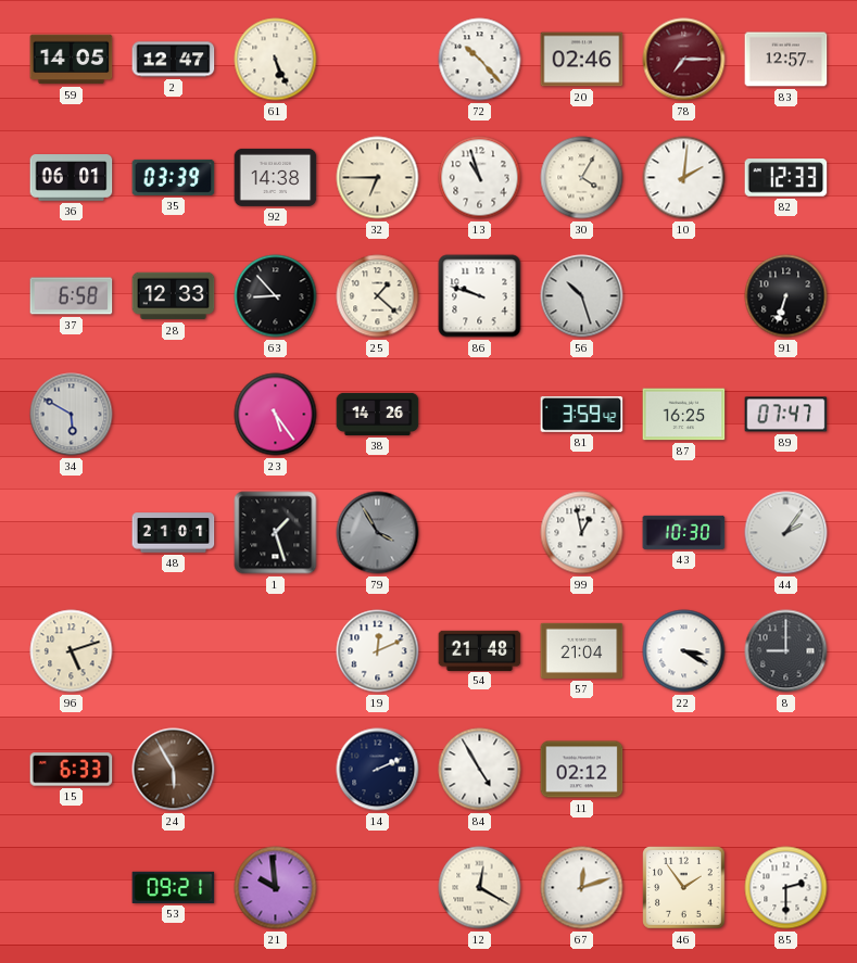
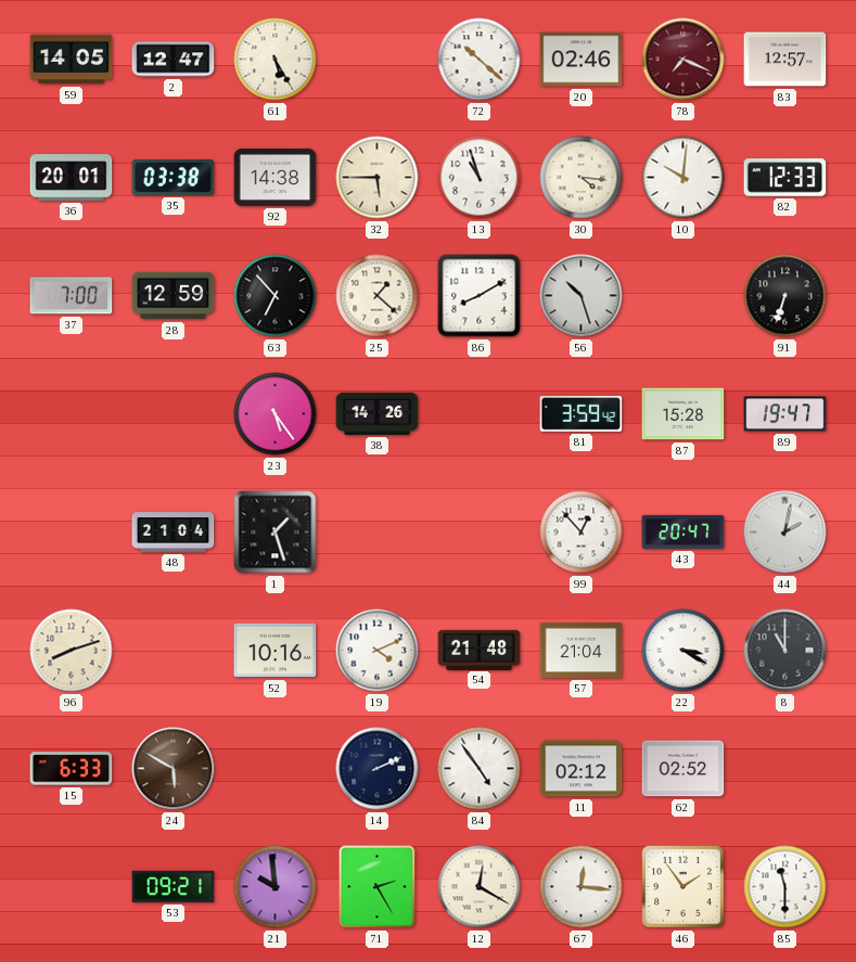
61: 5:26 -> 5:25
72: 10:23 -> 10:22
78: 7:15 -> 7:19
36: 06:01 -> 20:01
35: 03:39 -> 03:38
32: 6:45 -> 5:45
30: 4:05 -> 4:16
10: 2:01 -> 10:01
37: 6:58 -> 7:00
28: 12:33 -> 12:59
63: 8:53 -> 6:53
86: 9:48 -> 8:10
34: 5:50 -> none
87: 16:25 -> 15:28
89: 07:47 -> 19:47
48: 21:01 -> 21:04
79: 3:55 -> none
99: 12:58 -> 12:53
43: 10:30 -> 20:47
44: 2:06 -> 2:02
96: 5:12 -> 8:12
52: none -> 10:16
19: 12:11 -> 4:11
8: 9:00 -> 11:00
24: 5:55 -> 5:50
84: 4:55 -> 4:54
62: none -> 02:52
71: none -> 2:25
67: 12:12 -> 12:16
85: 2:30 -> 11:30
